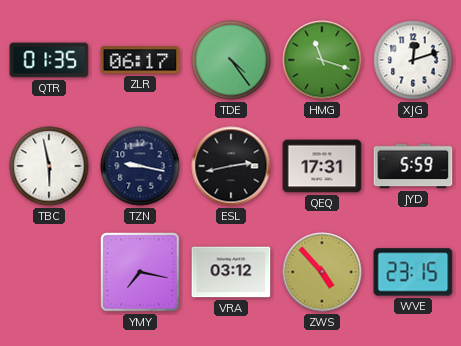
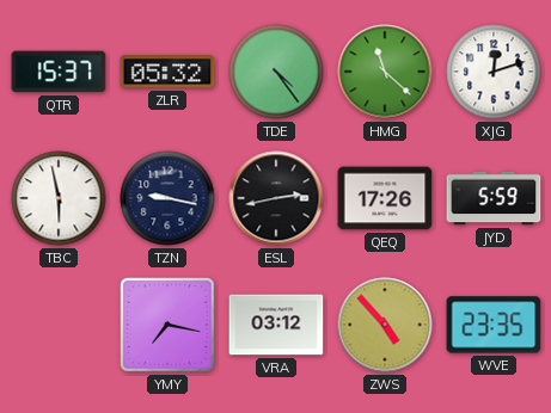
QTR: 01:35 -> 15:37
ZLR: 06:17 -> 05:32
HMG: 11:18 -> 11:22
QEQ: 17:31 -> 17:26
WVE: 23:15 -> 23:35
